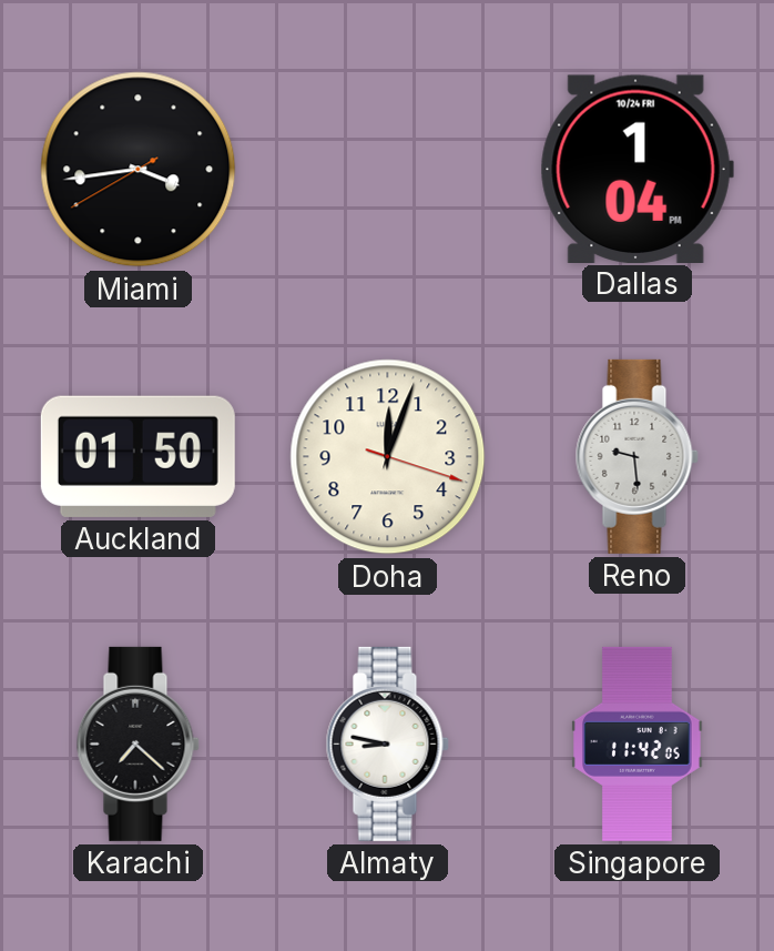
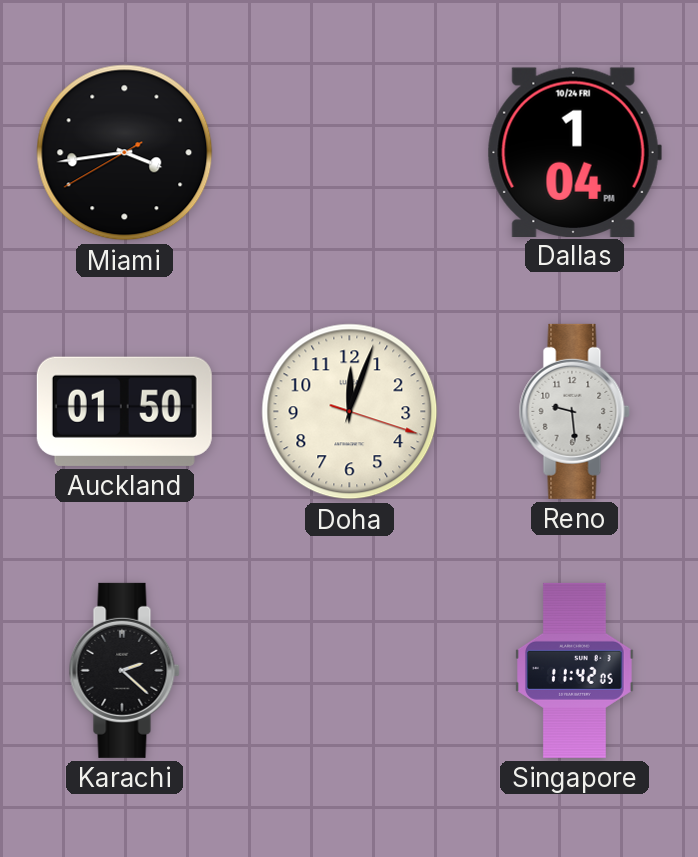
Karachi: 7:22 -> 2:22
Almaty: 8:47 -> none
